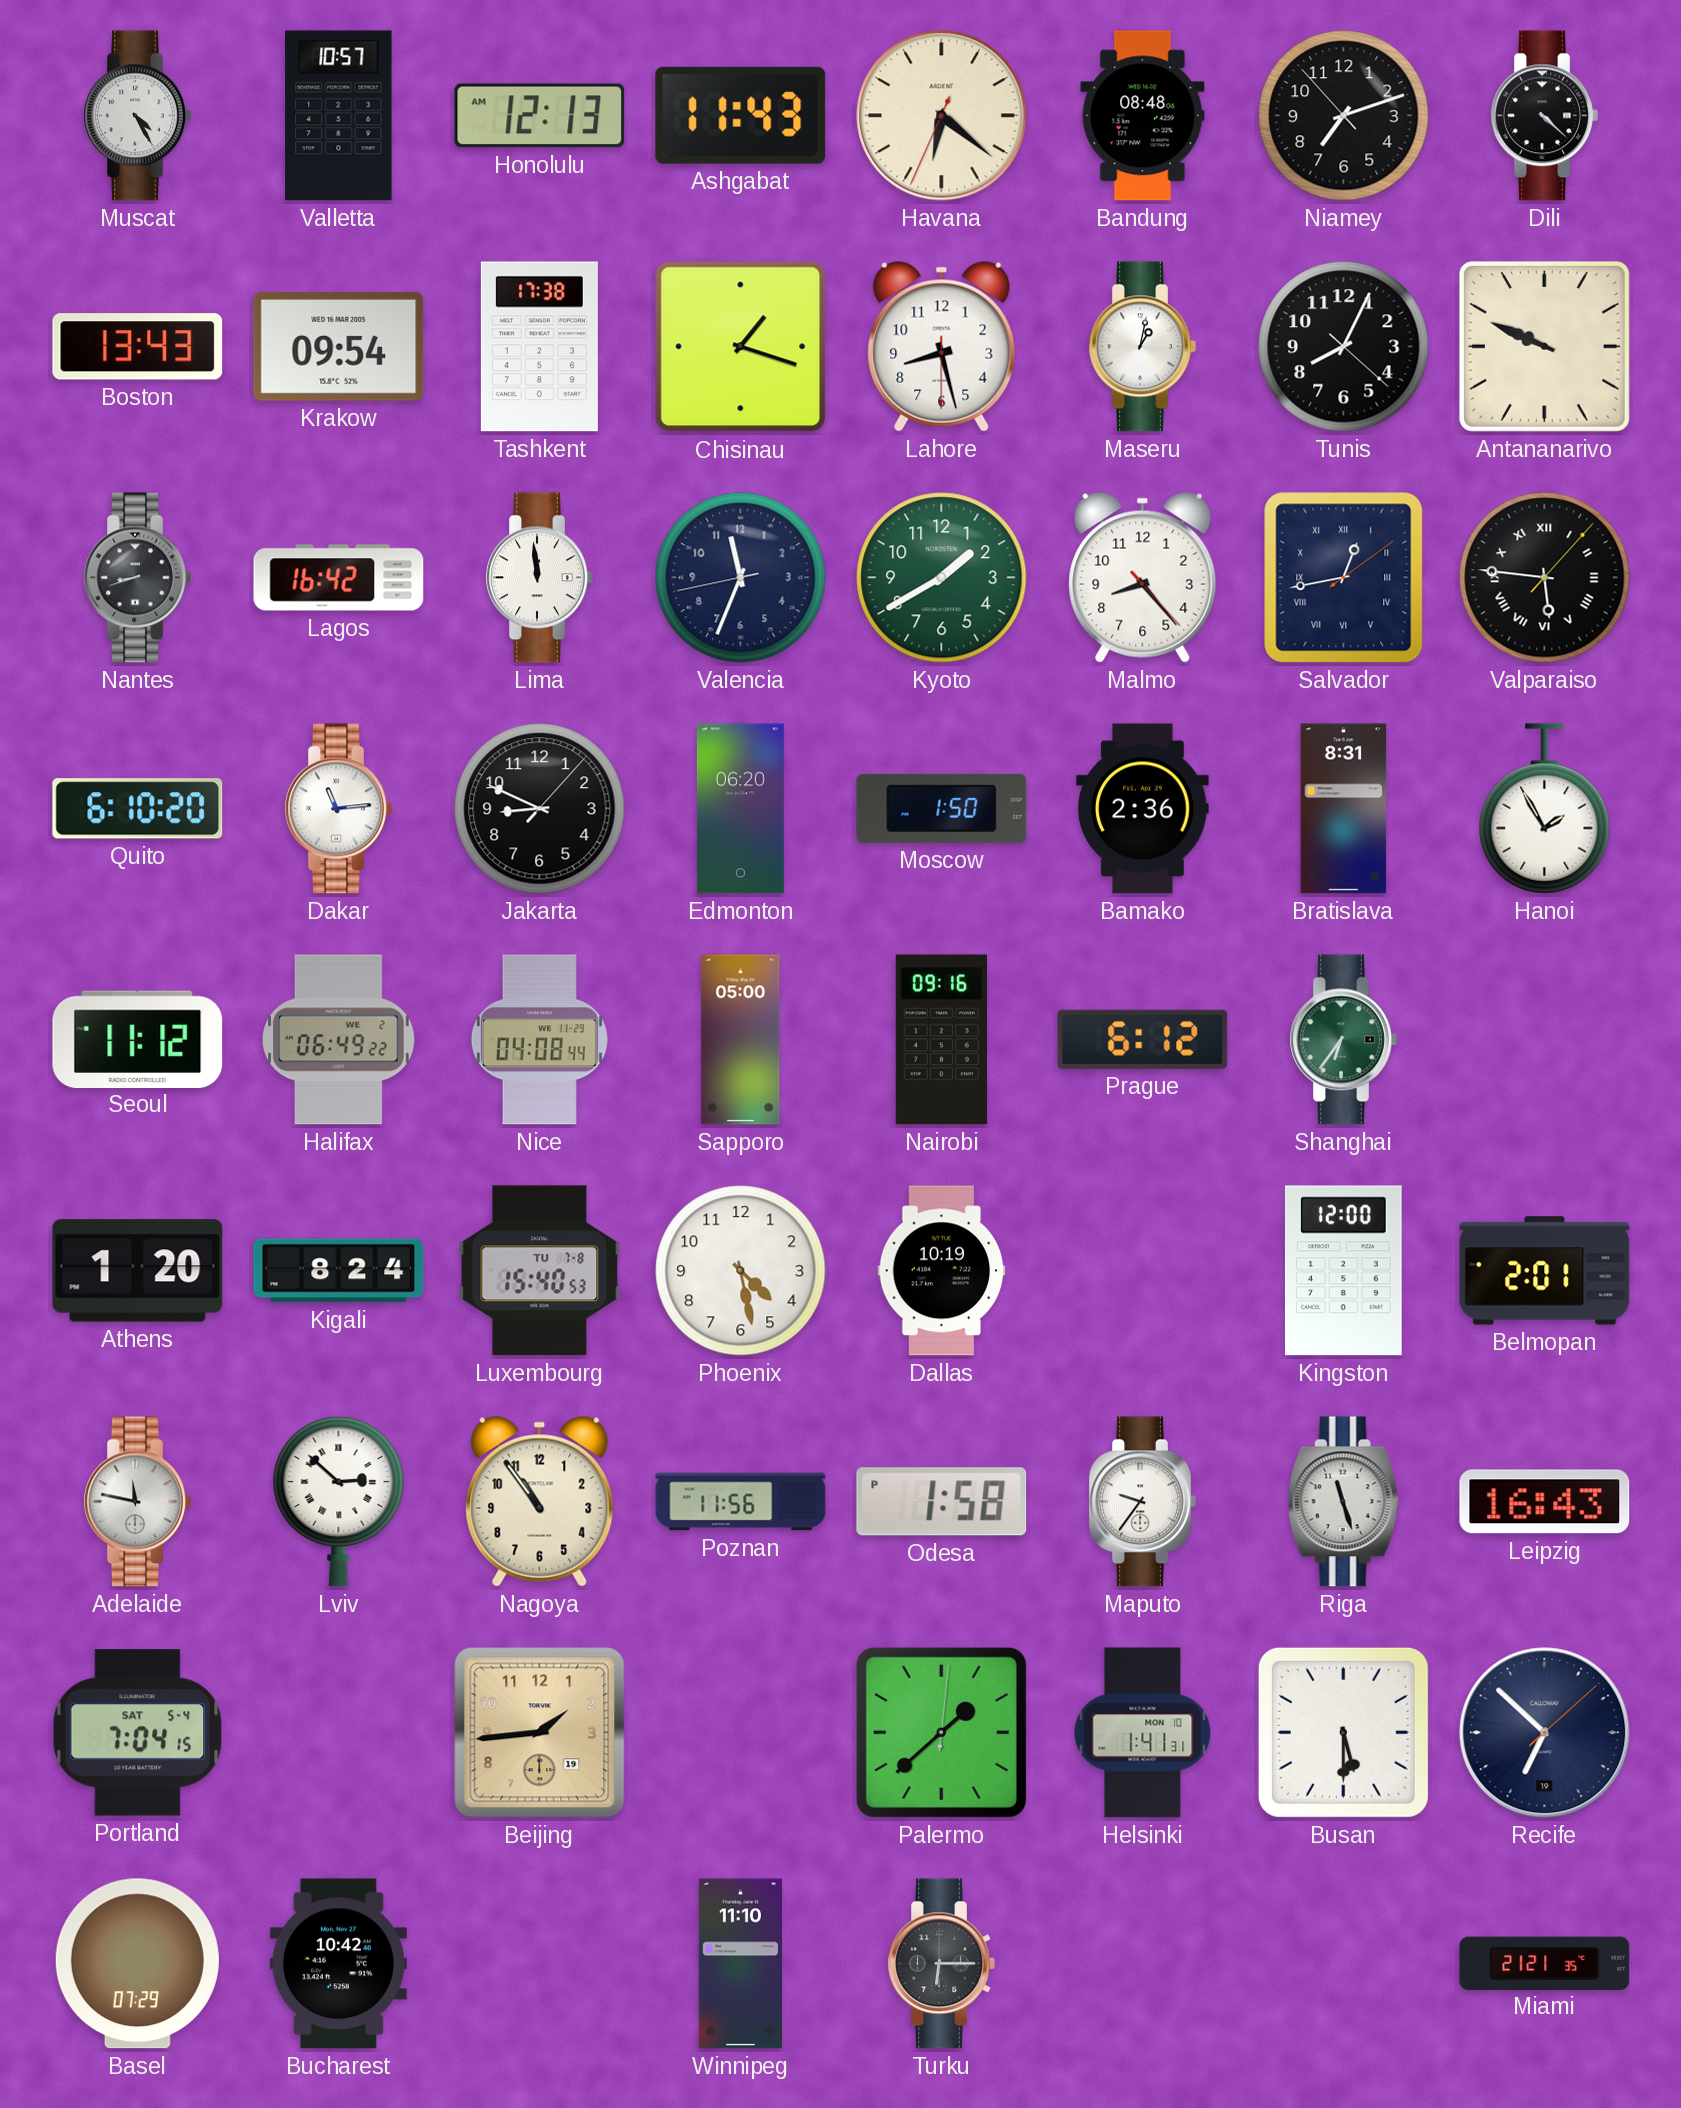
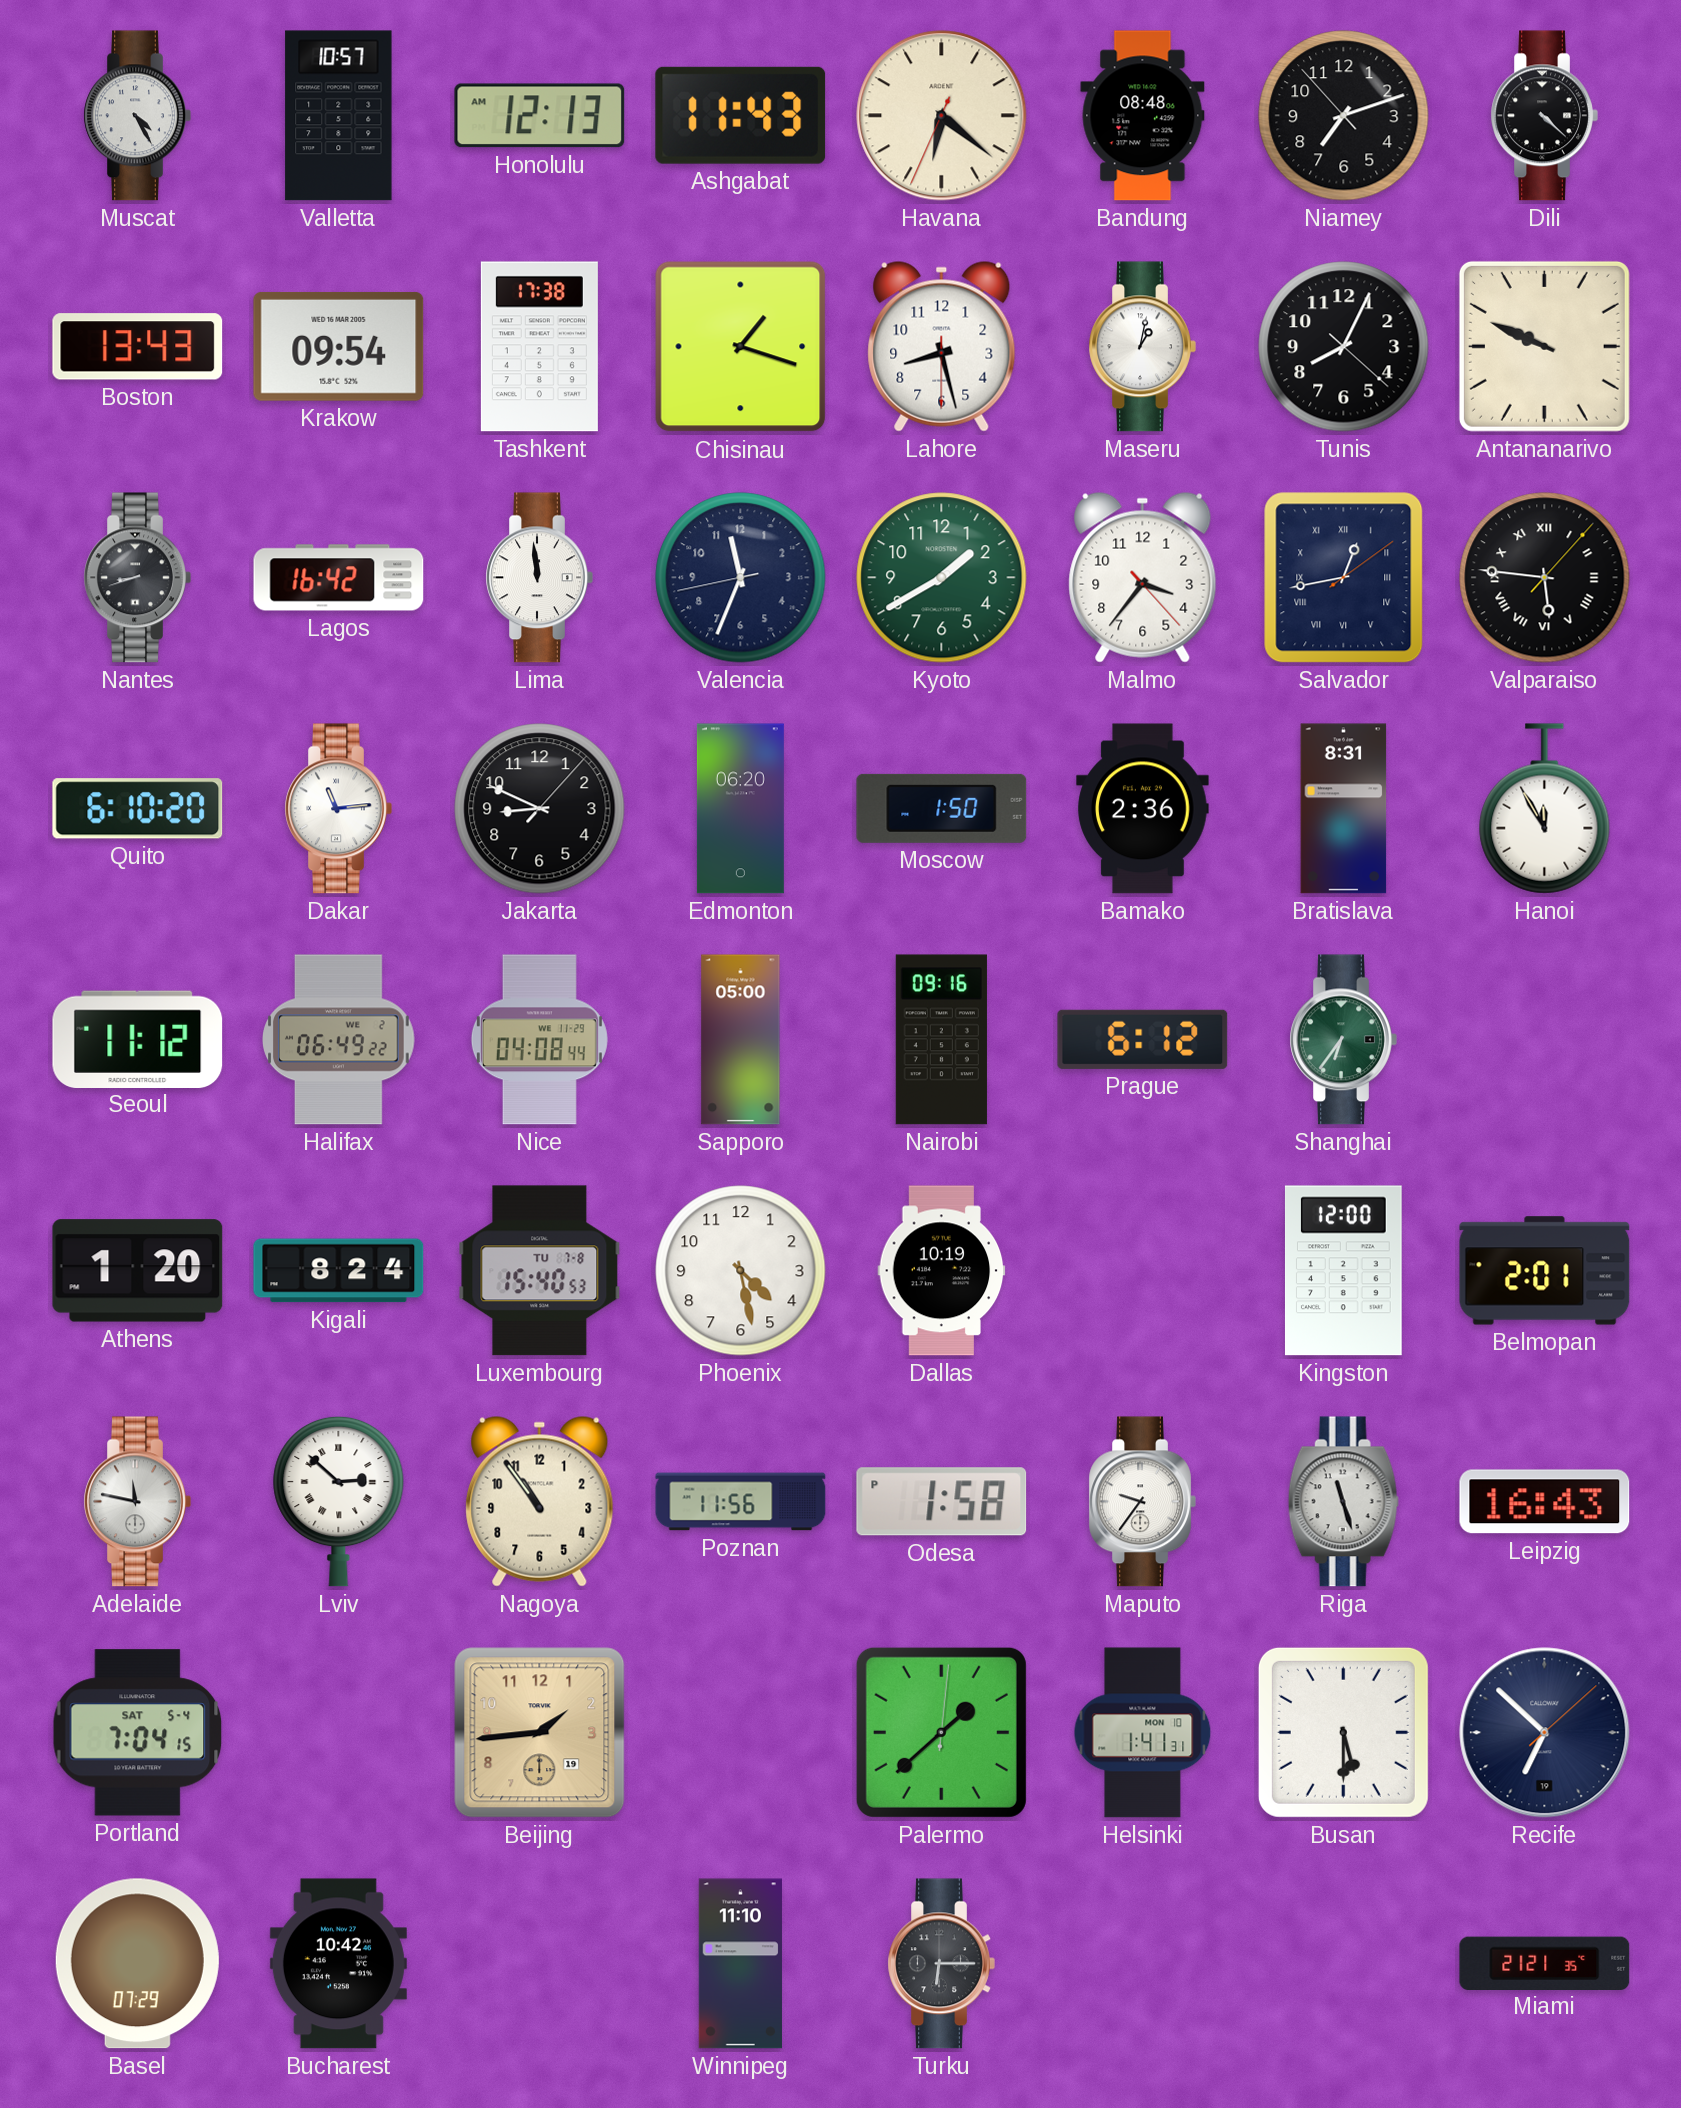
Malmo: 8:23 -> 3:36
Hanoi: 1:55 -> 11:55
